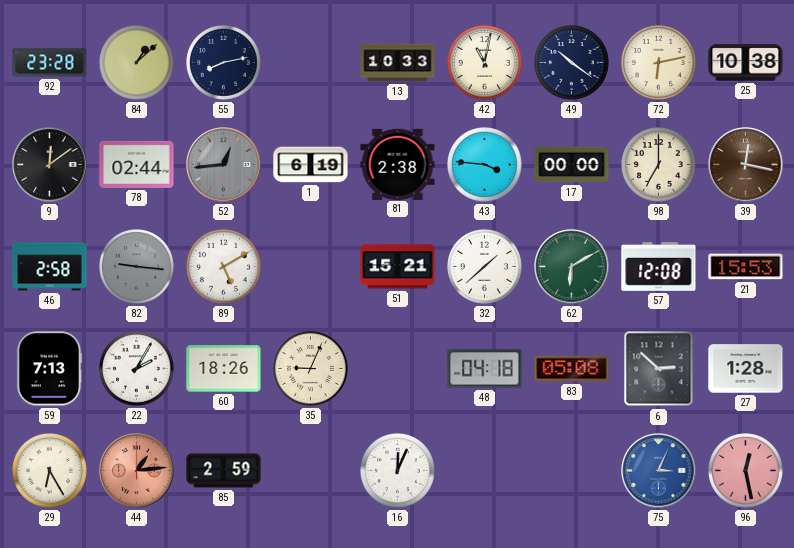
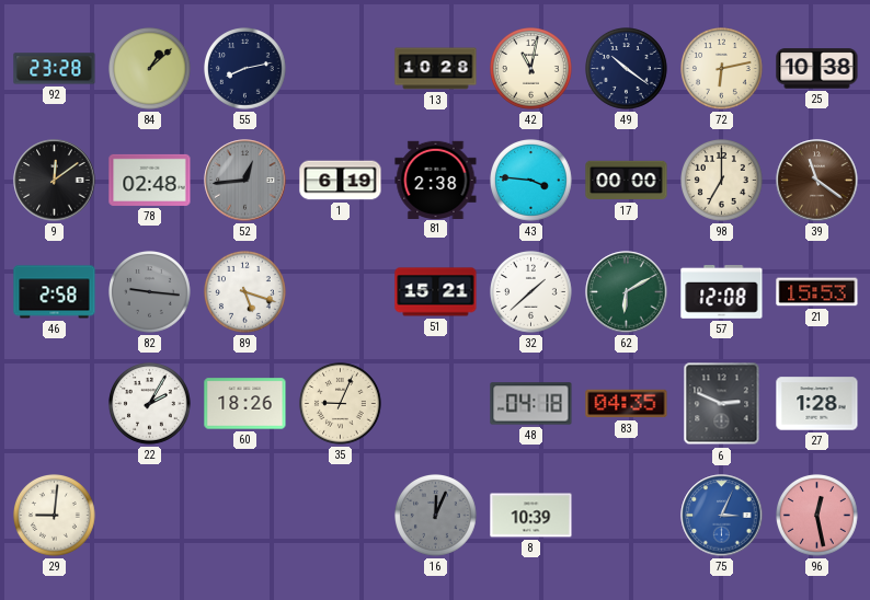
13: 10:33 -> 10:28
78: 02:44 -> 02:48
39: 12:17 -> 11:21
89: 5:10 -> 5:18
59: 7:13 -> none
83: 05:08 -> 04:35
6: 2:52 -> 2:49
29: 6:25 -> 9:01
44: 1:14 -> none
85: 2:59 -> none
16 dial: white -> grey
8: none -> 10:39
